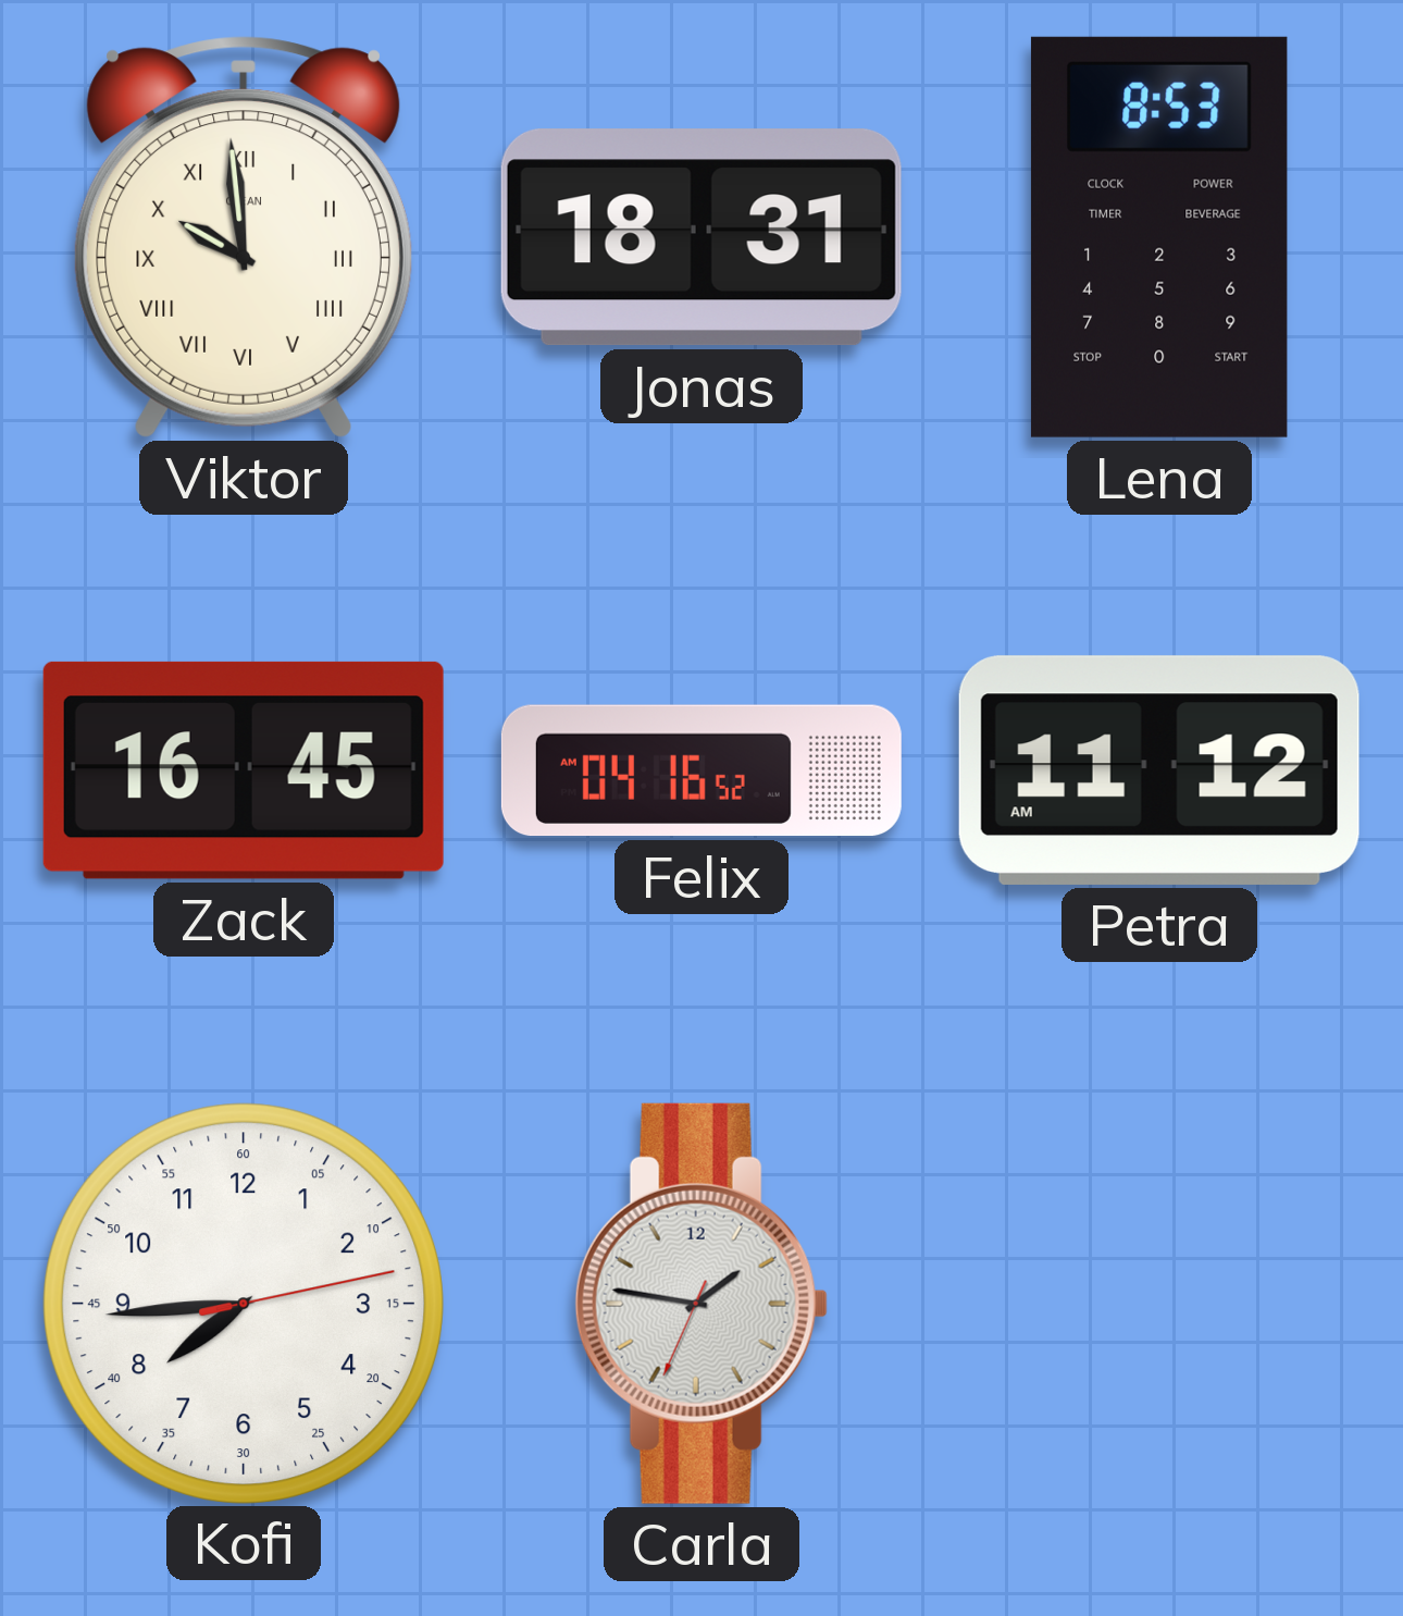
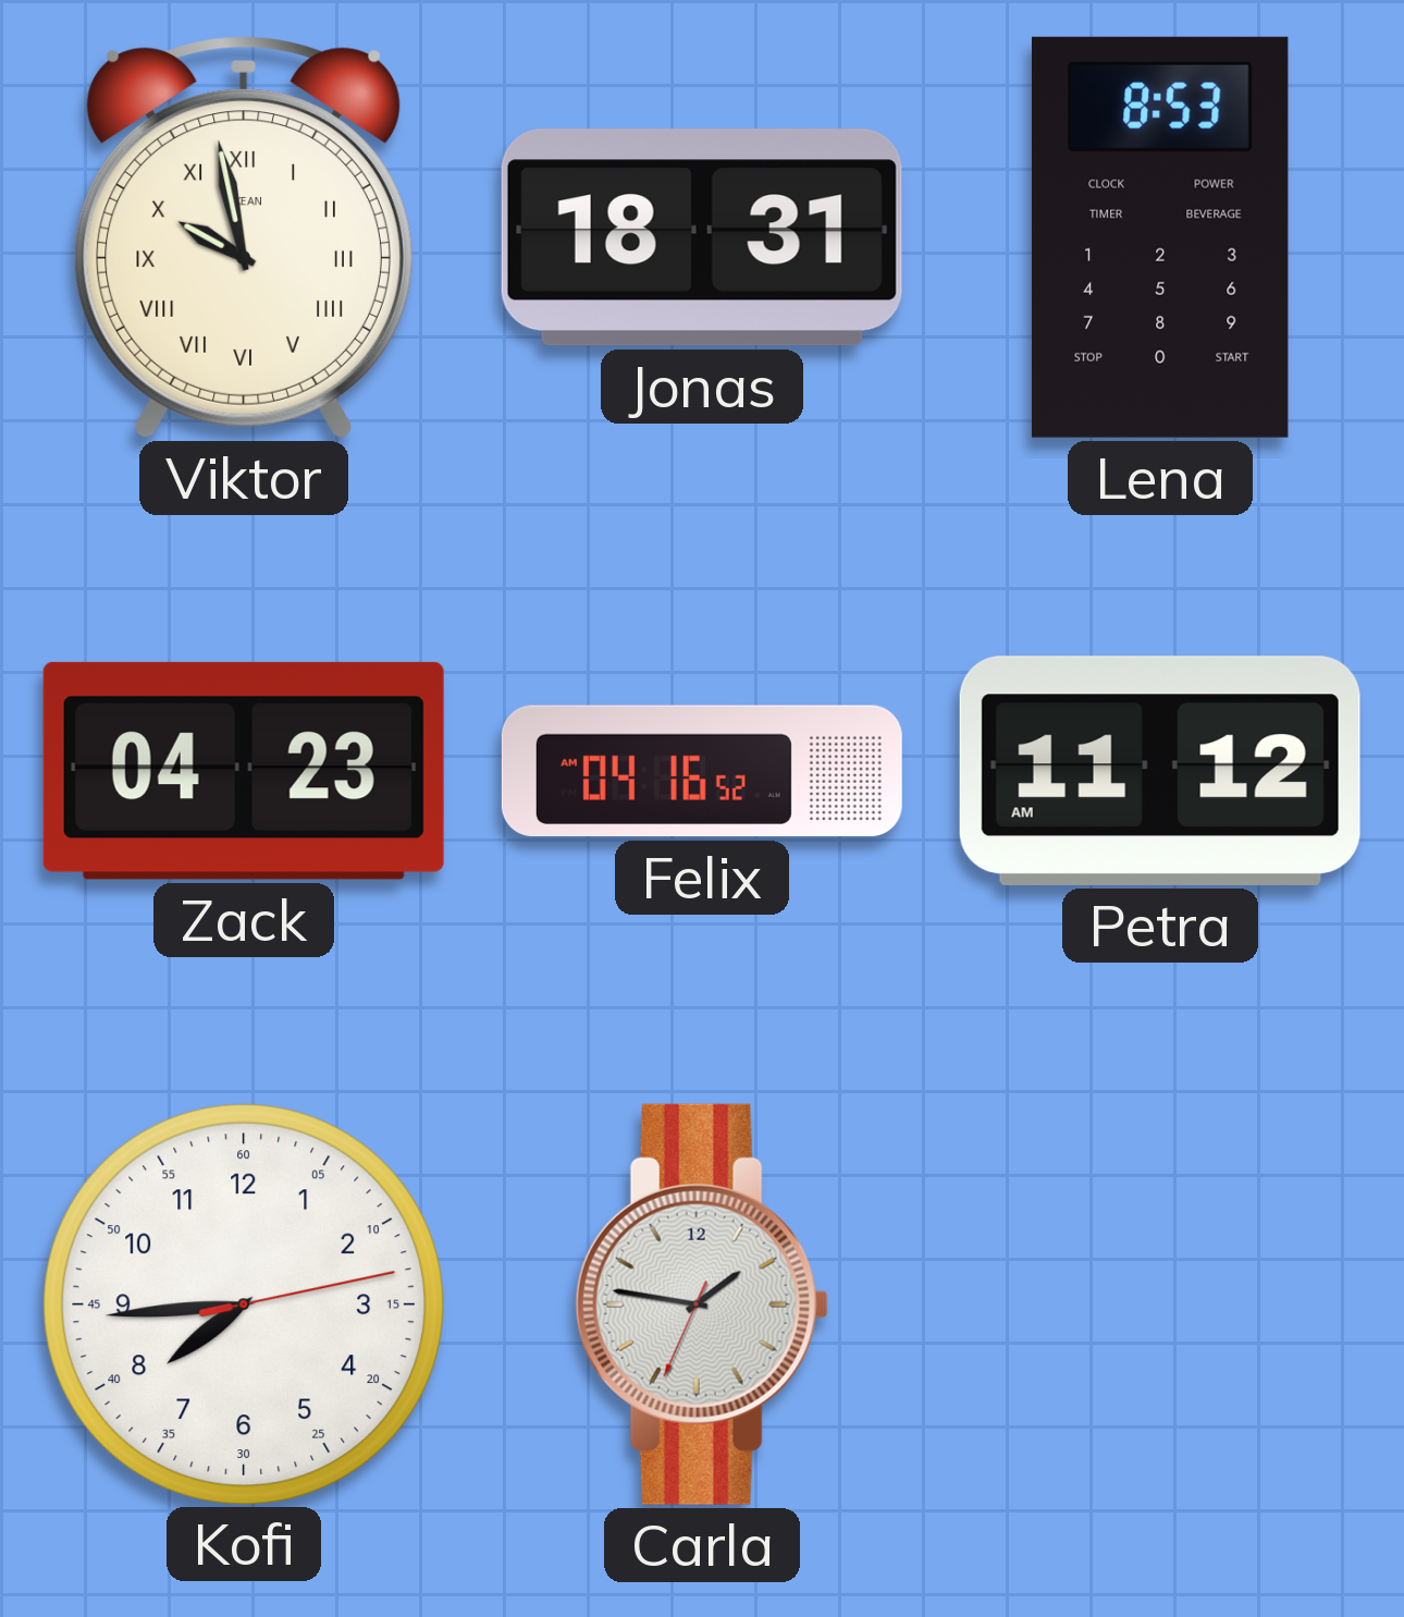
Viktor: 9:59 -> 9:58
Zack: 16:45 -> 04:23
